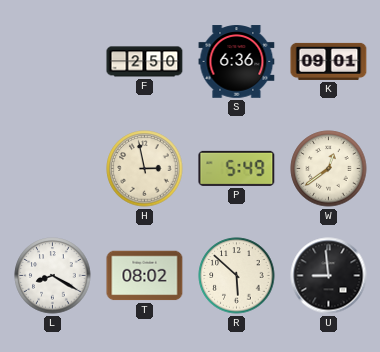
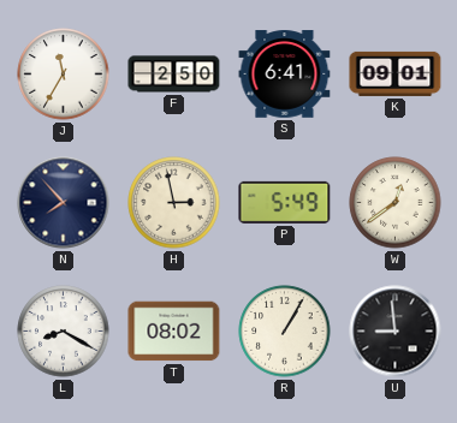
J: none -> 11:35
S: 6:36 -> 6:41
N: none -> 7:53
R: 5:52 -> 1:05
